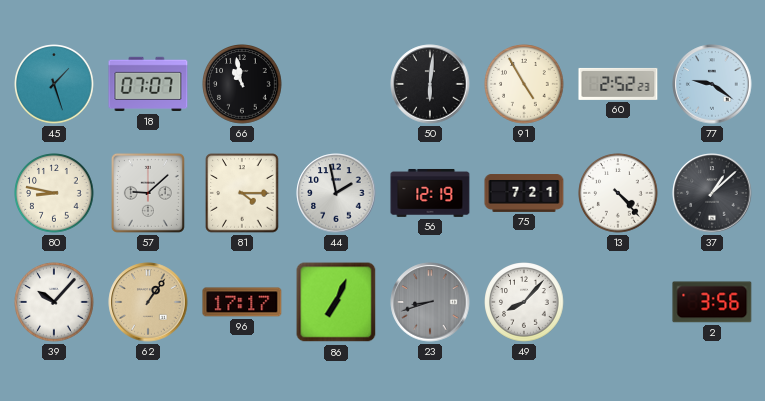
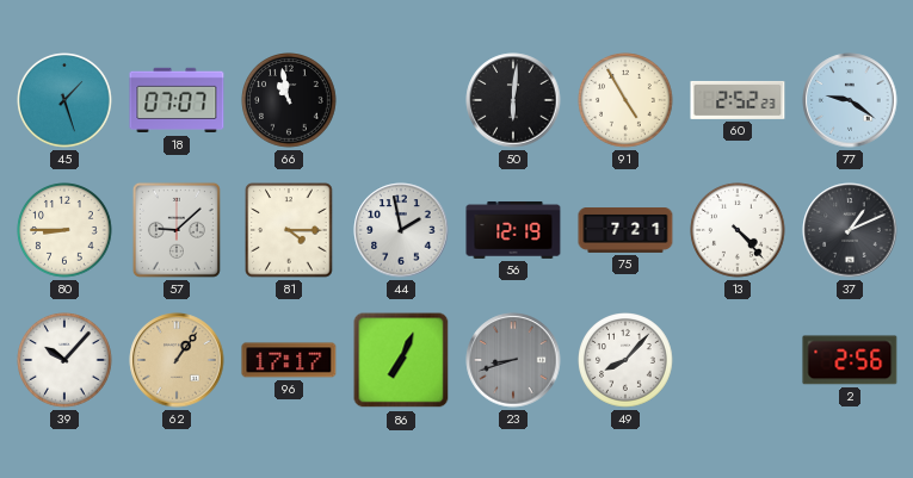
80: 8:47 -> 8:45
37: 1:08 -> 1:11
2: 3:56 -> 2:56
